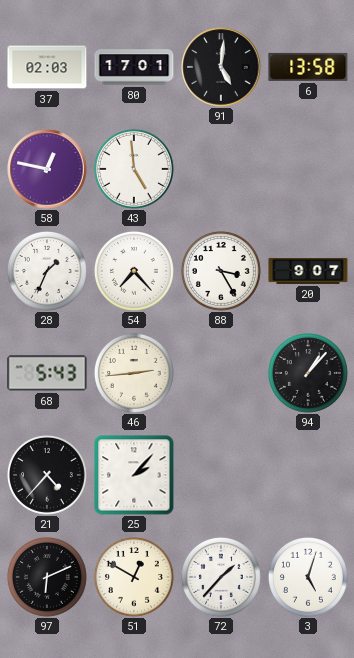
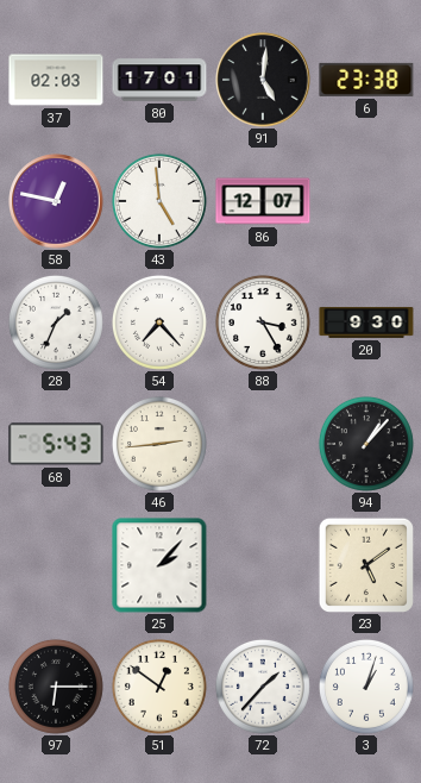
6: 13:58 -> 23:38
86: none -> 12:07
20: 9:07 -> 9:30
21: 4:37 -> none
23: none -> 5:09
97: 6:11 -> 6:15
51: 12:50 -> 12:51
3: 5:03 -> 1:03
